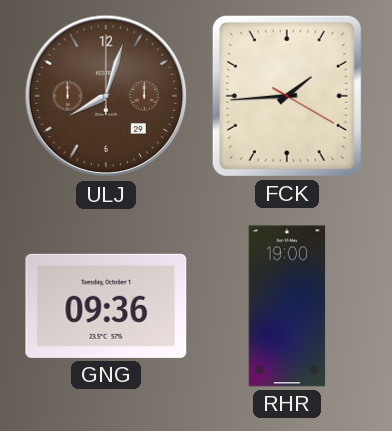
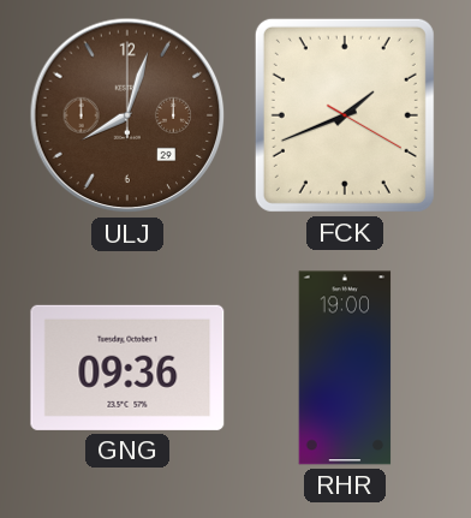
FCK: 1:44 -> 1:41
